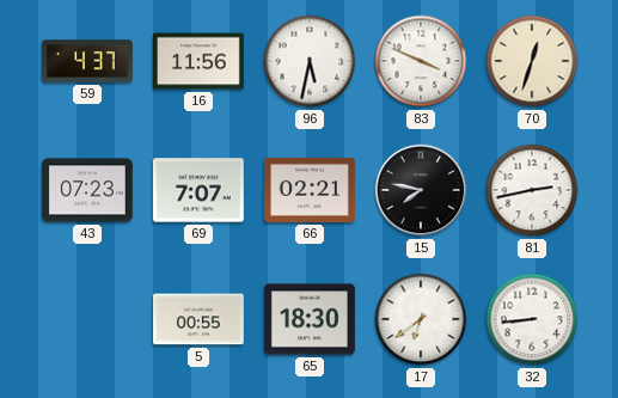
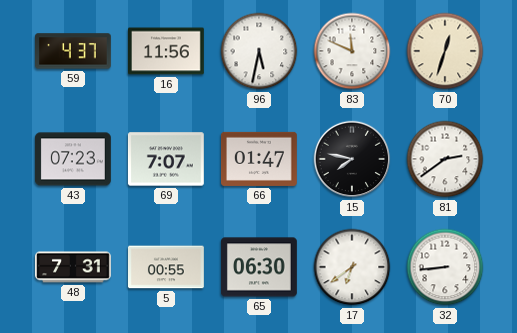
83: 3:49 -> 11:49
66: 02:21 -> 01:47
81: 2:43 -> 2:39
48: none -> 7:31
65: 18:30 -> 06:30
